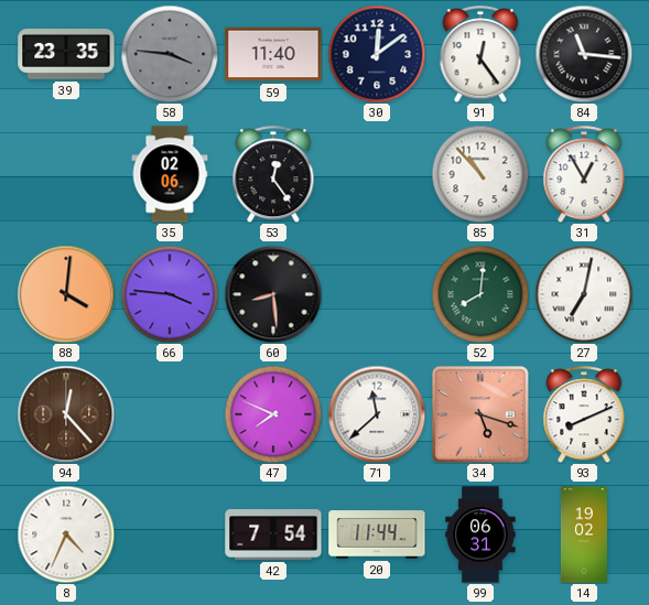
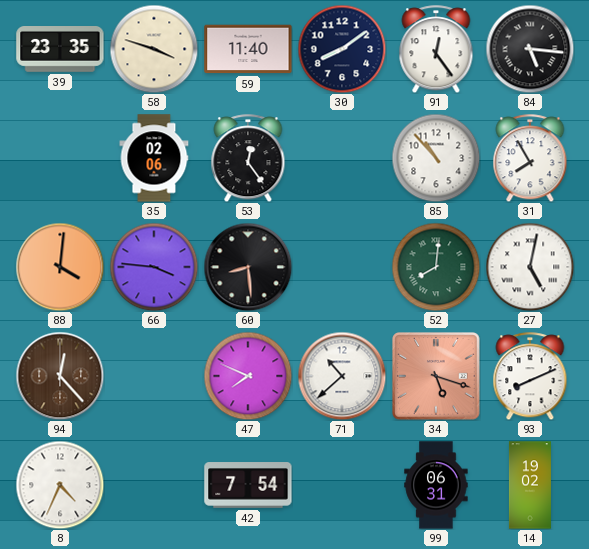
58: 3:46 -> 3:48
58 dial: grey -> cream
30: 12:09 -> 8:09
84: 11:16 -> 5:16
31: 12:55 -> 7:55
27: 7:02 -> 5:02
71: 11:38 -> 10:38
20: 11:44 -> none
